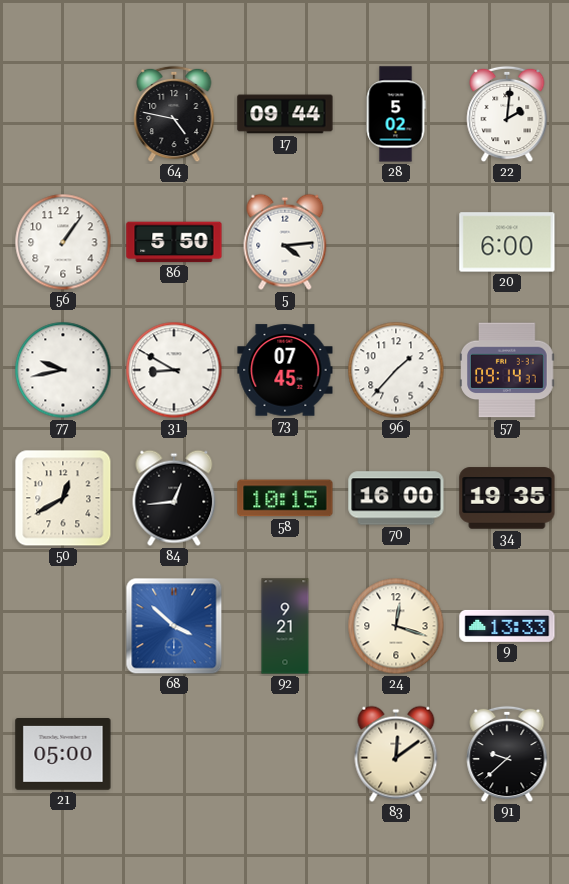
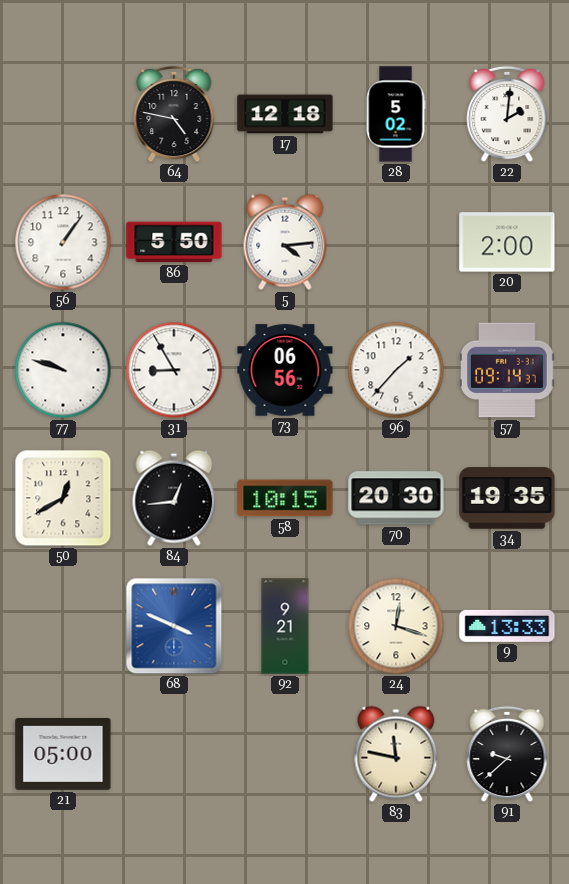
17: 09:44 -> 12:18
20: 6:00 -> 2:00
77: 9:43 -> 9:48
31: 8:50 -> 8:55
73: 07:45 -> 06:56
70: 16:00 -> 20:30
68: 3:52 -> 3:49
83: 12:09 -> 11:47
